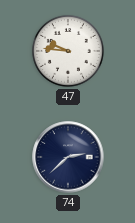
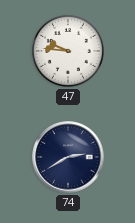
74: 2:38 -> 2:40
